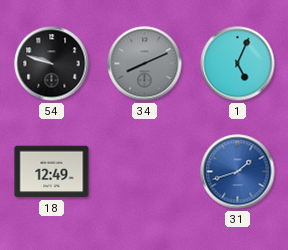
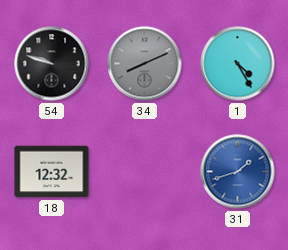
1: 5:04 -> 4:25
18: 12:49 -> 12:32
